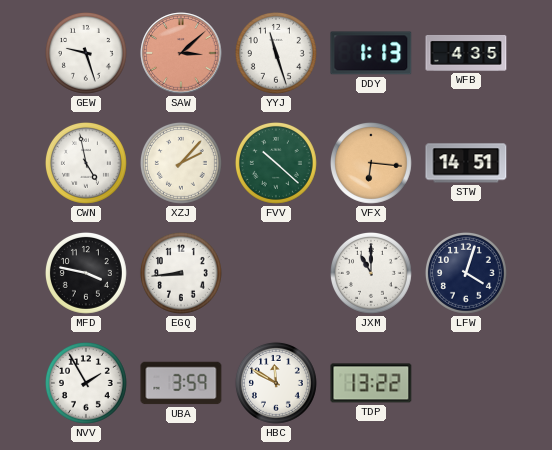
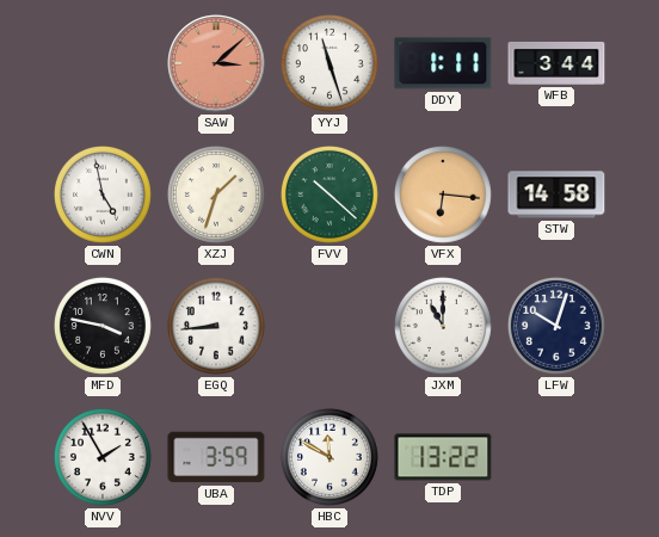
GEW: 9:27 -> none
DDY: 1:13 -> 1:11
WFB: 4:35 -> 3:44
XZJ: 2:07 -> 1:33
STW: 14:51 -> 14:58
LFW: 4:03 -> 10:03
